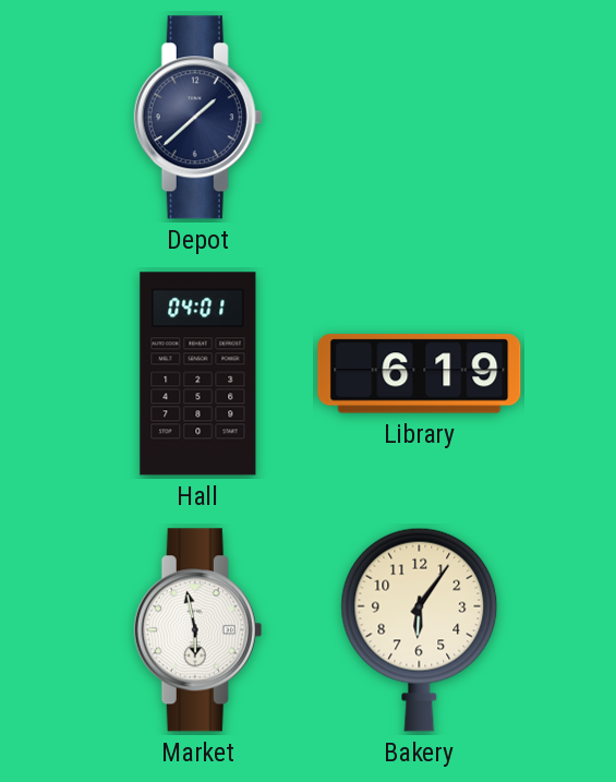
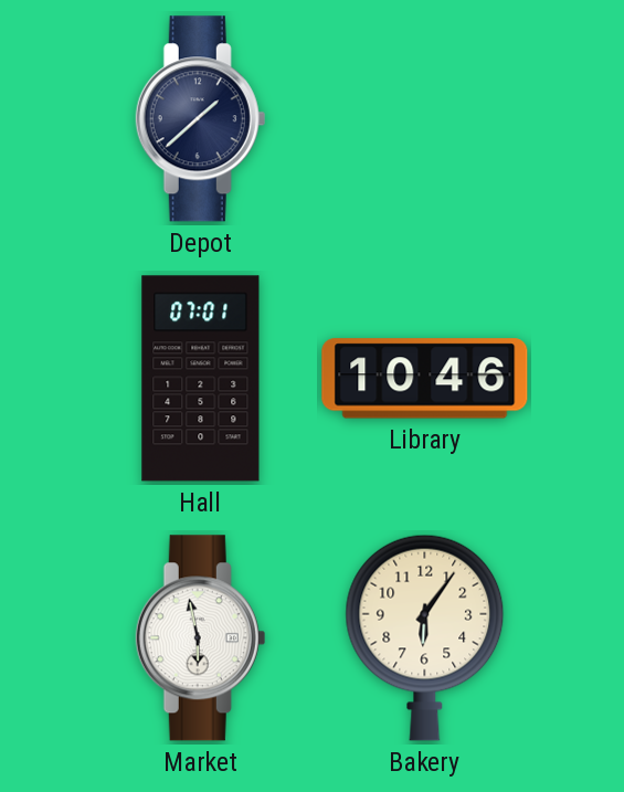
Hall: 04:01 -> 07:01
Library: 6:19 -> 10:46
